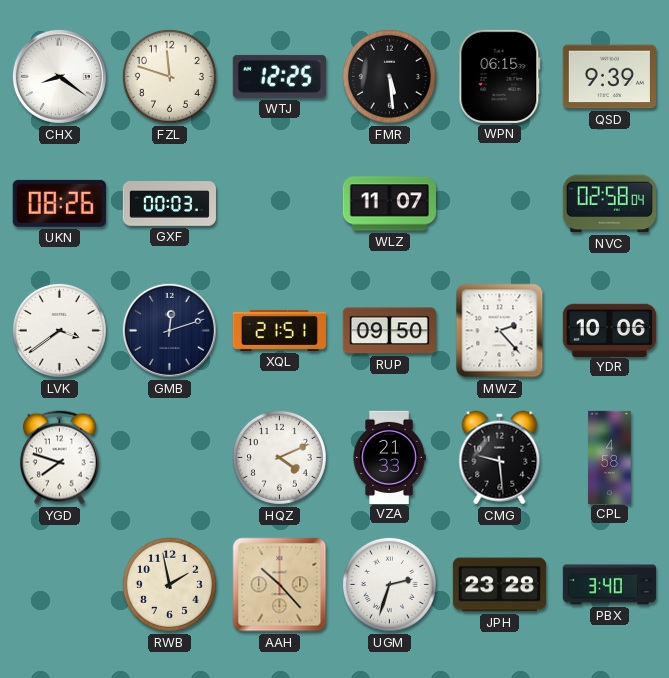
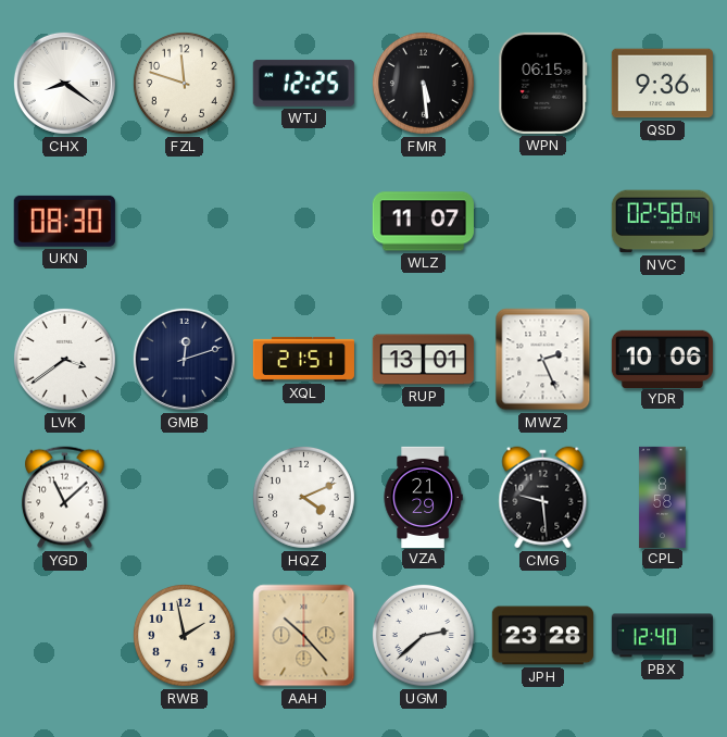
QSD: 9:39 -> 9:36
UKN: 08:26 -> 08:30
GXF: 00:03 -> none
RUP: 09:50 -> 13:01
MWZ: 2:23 -> 2:26
YGD: 7:48 -> 11:08
VZA: 21:33 -> 21:29
CPL: 4:58 -> 8:58
UGM: 2:33 -> 2:38
PBX: 3:40 -> 12:40
